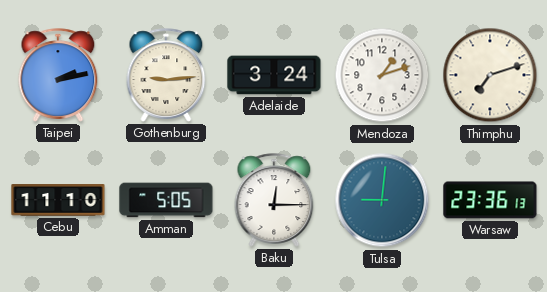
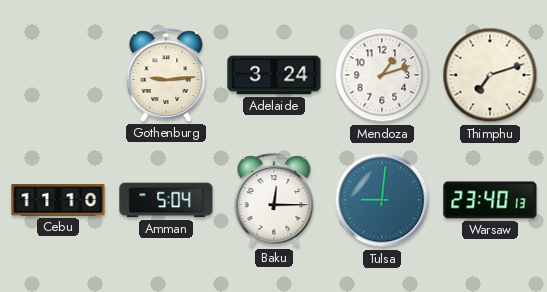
Taipei: 2:13 -> none
Amman: 5:05 -> 5:04
Warsaw: 23:36 -> 23:40
